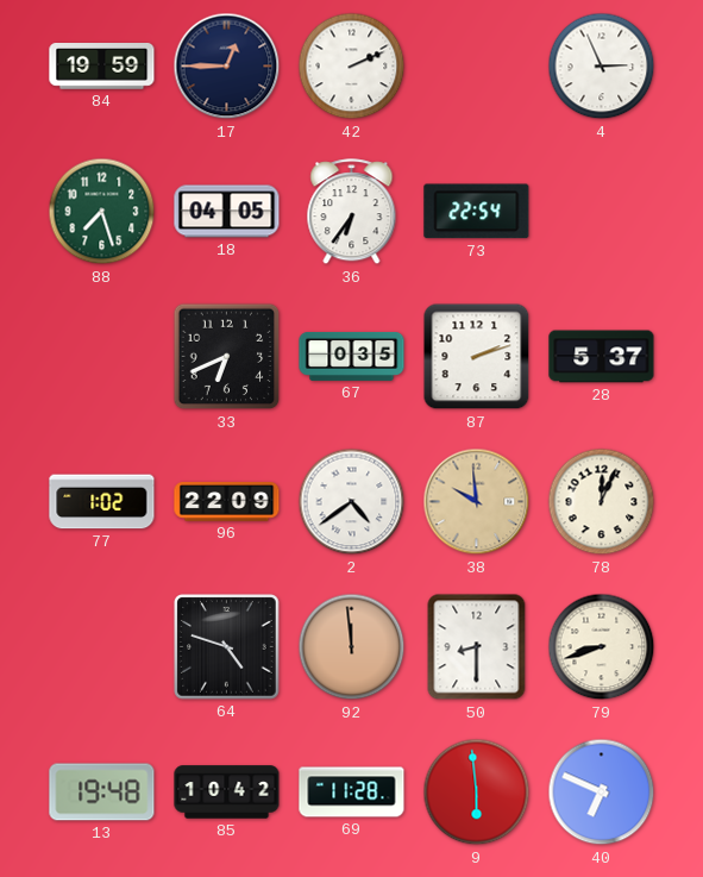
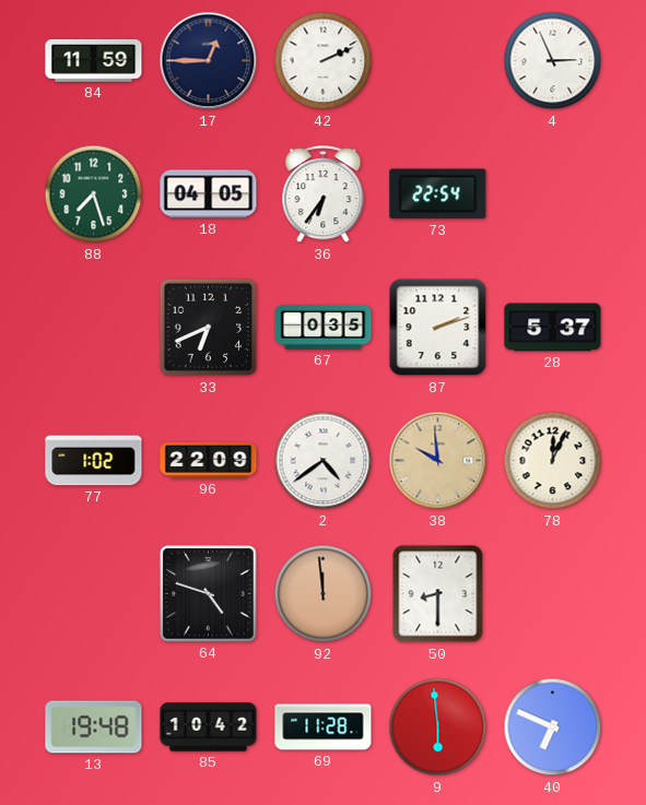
84: 19:59 -> 11:59
79: 8:42 -> none
